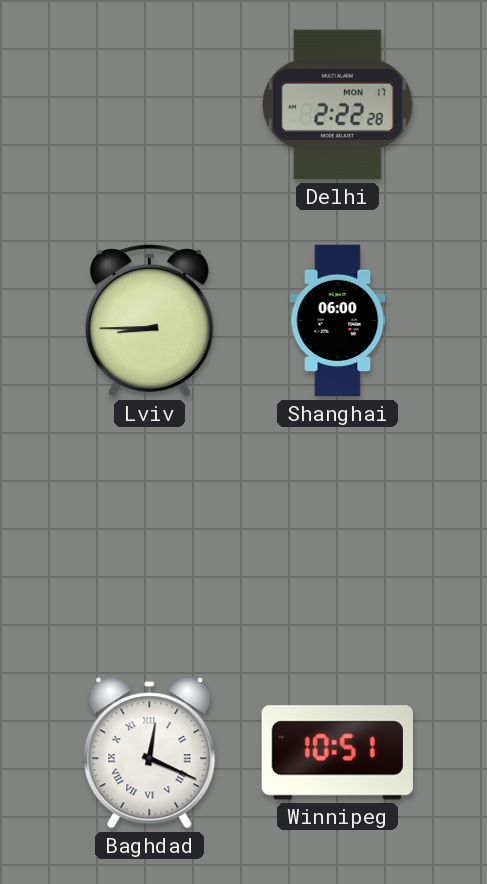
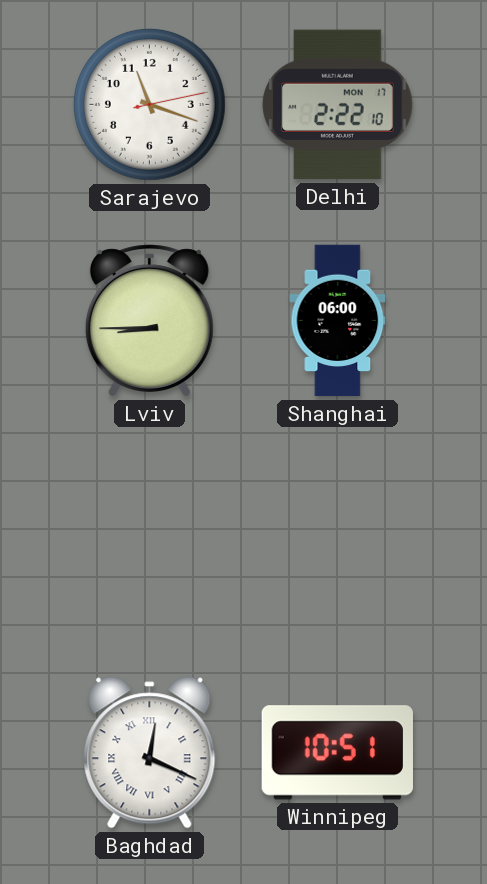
Sarajevo: none -> 11:18
Delhi: 2:22:28 -> 2:22:10
